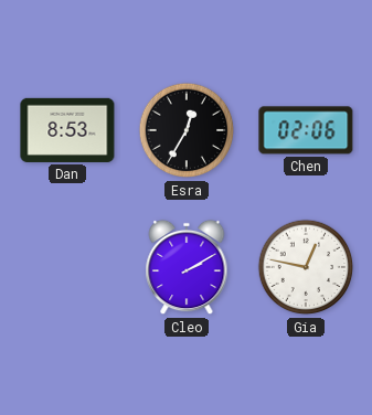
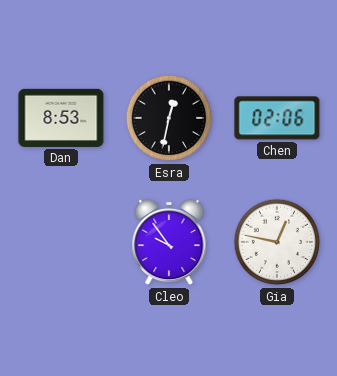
Esra: 12:35 -> 12:32
Cleo: 2:10 -> 9:54
